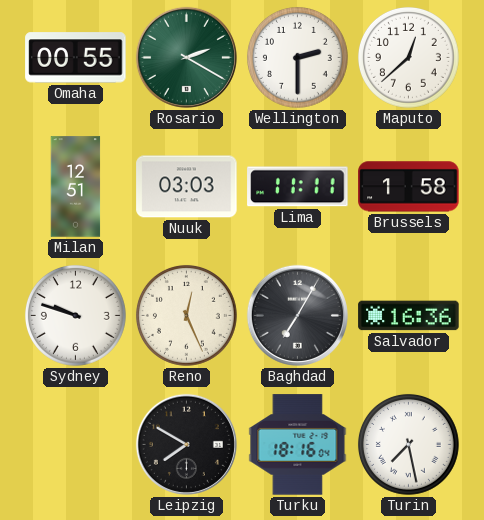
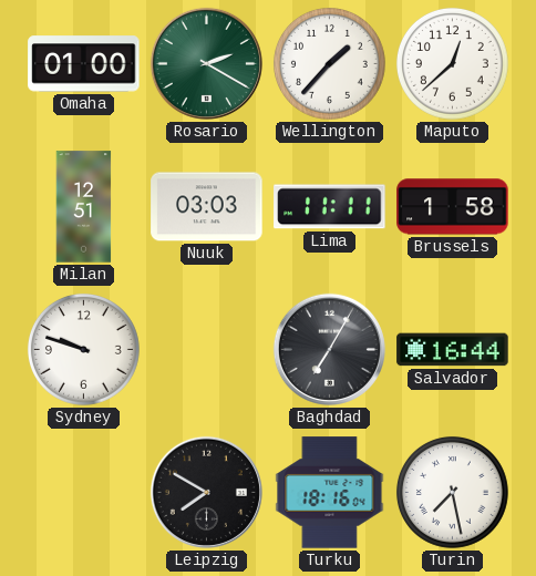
Omaha: 00:55 -> 01:00
Wellington: 2:30 -> 1:37
Reno: 12:26 -> none
Salvador: 16:36 -> 16:44
